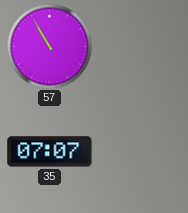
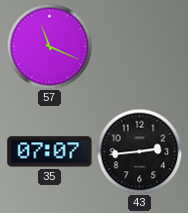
57: 10:55 -> 11:19
43: none -> 2:44
